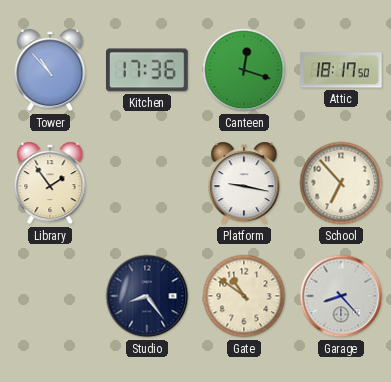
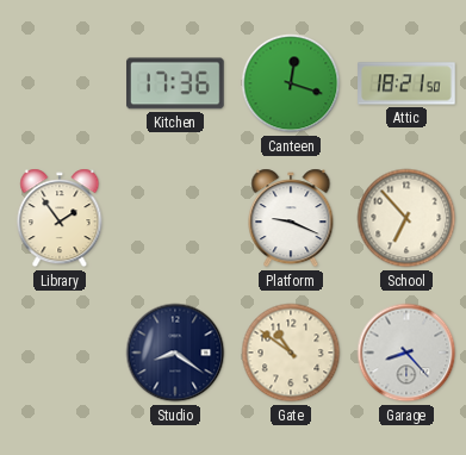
Tower: 10:53 -> none
Attic: 18:17 -> 18:21
Platform: 9:17 -> 9:19
Studio: 8:24 -> 8:21
